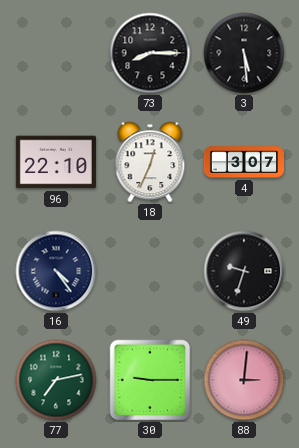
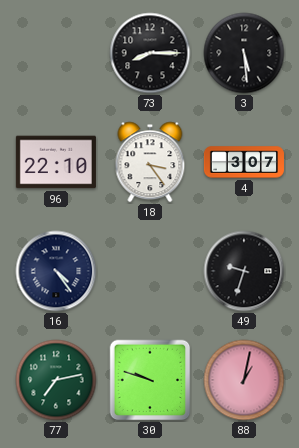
18: 12:34 -> 3:24
30: 9:15 -> 9:48
88: 3:01 -> 1:02
